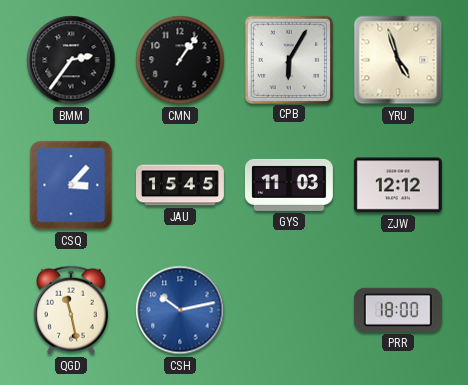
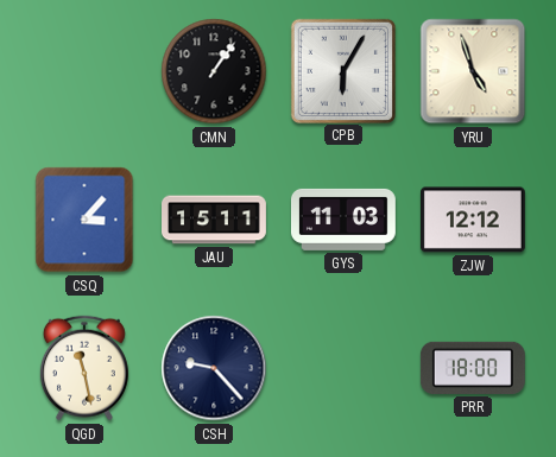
BMM: 2:36 -> none
JAU: 15:45 -> 15:11
CSH: 10:13 -> 9:23
CSH dial: blue -> navy
